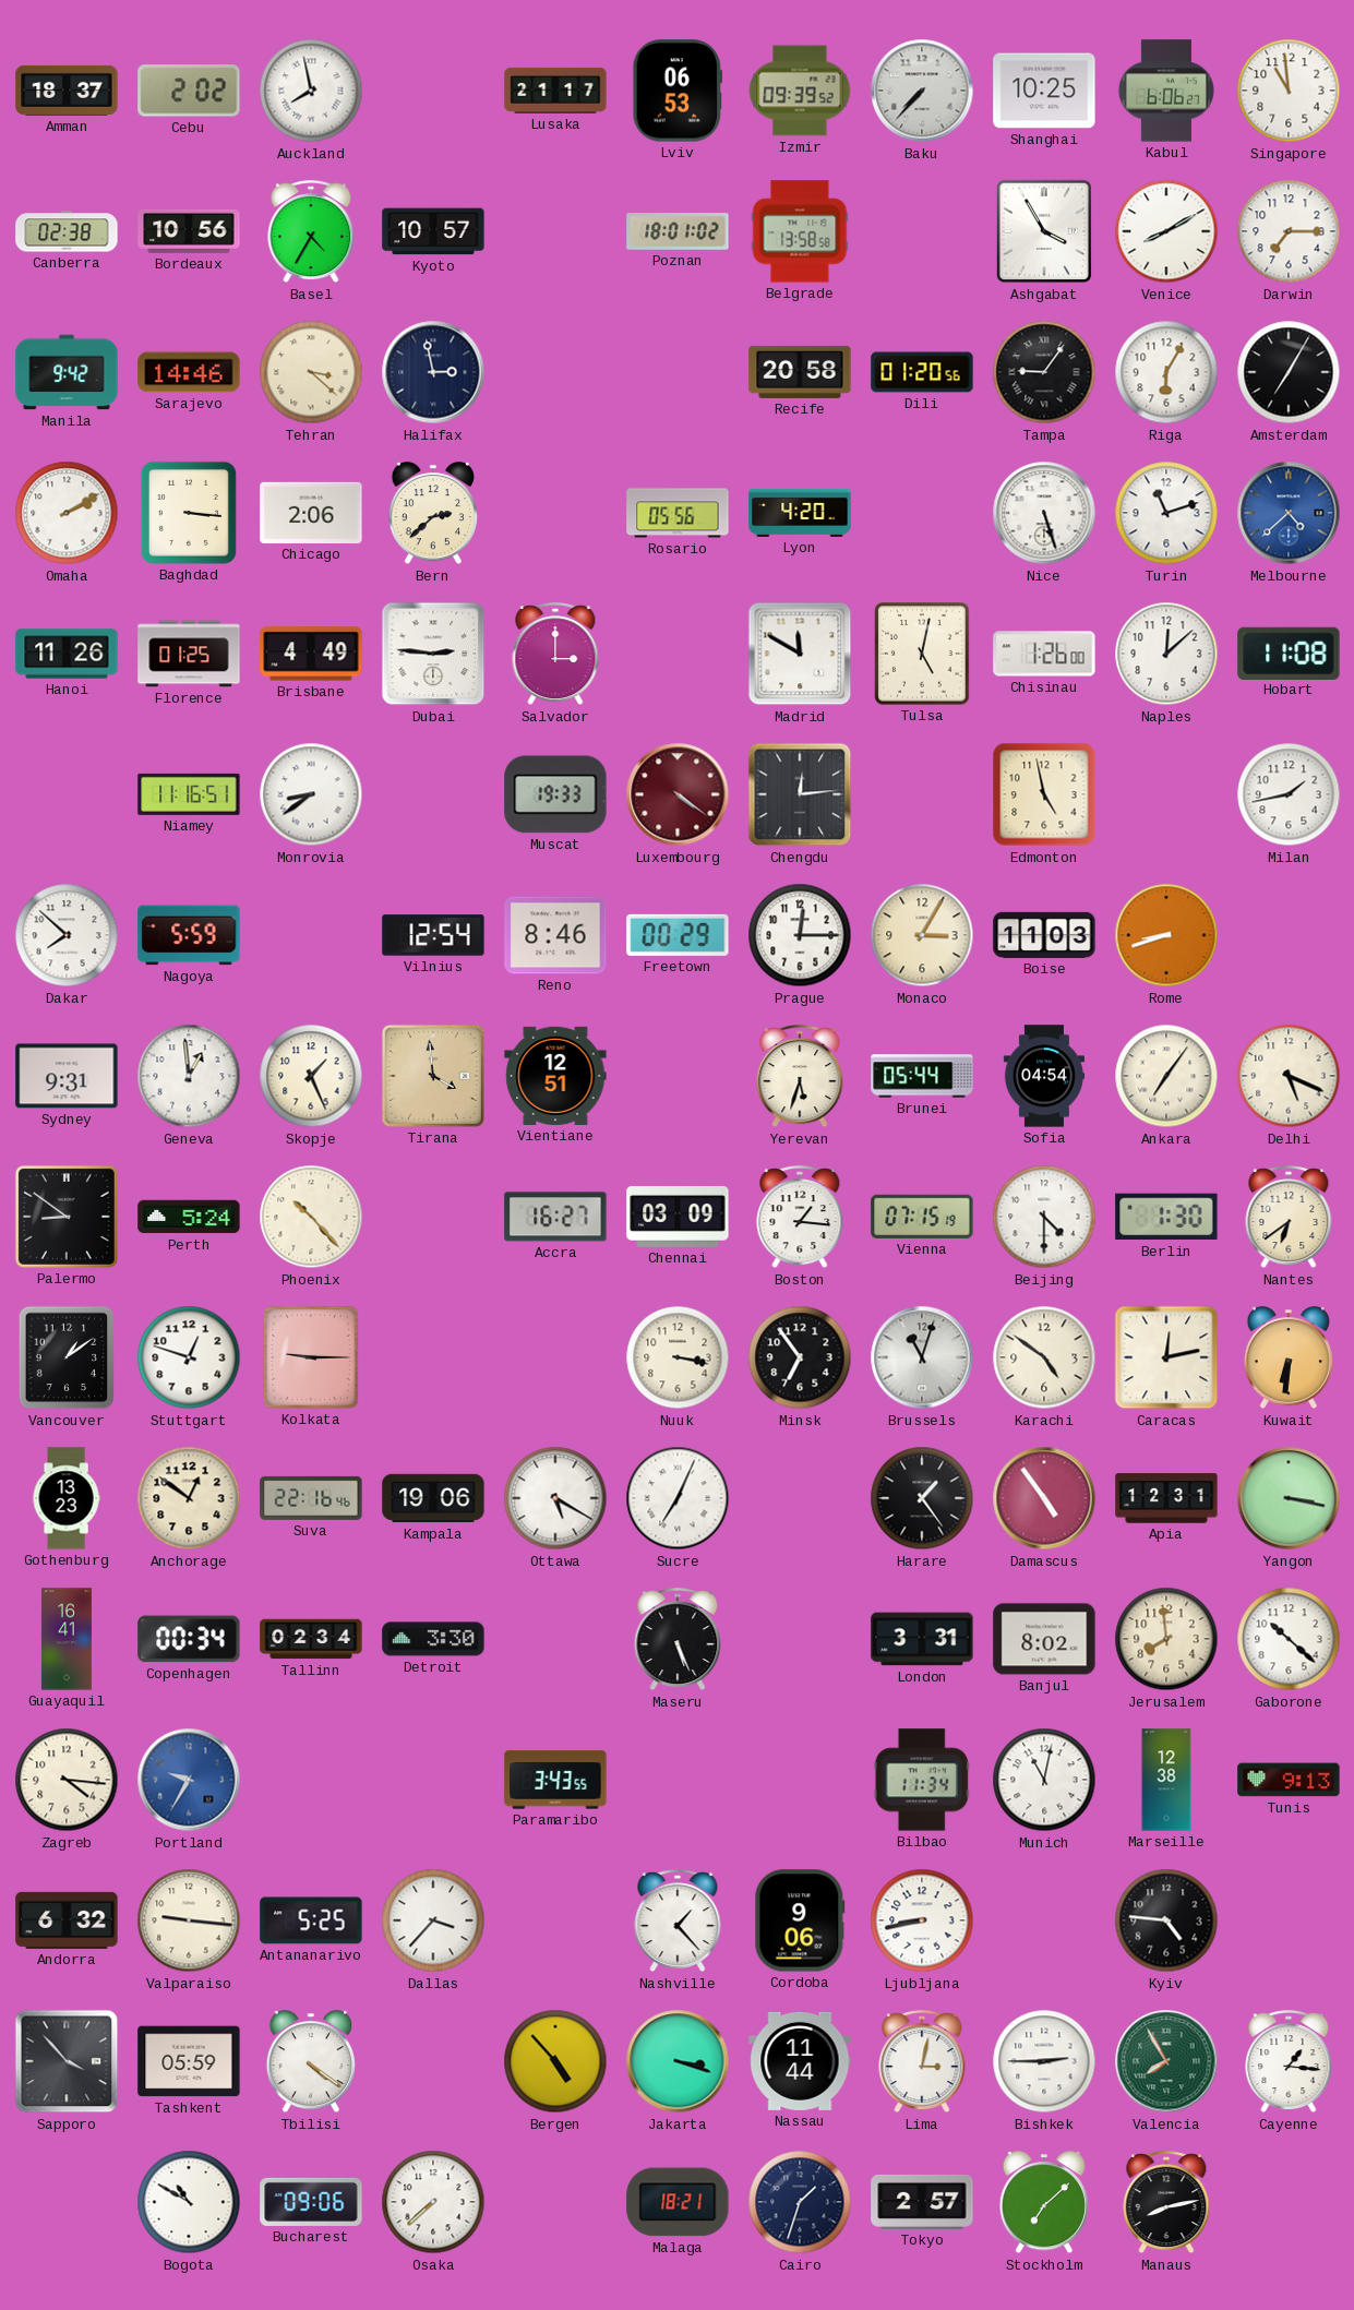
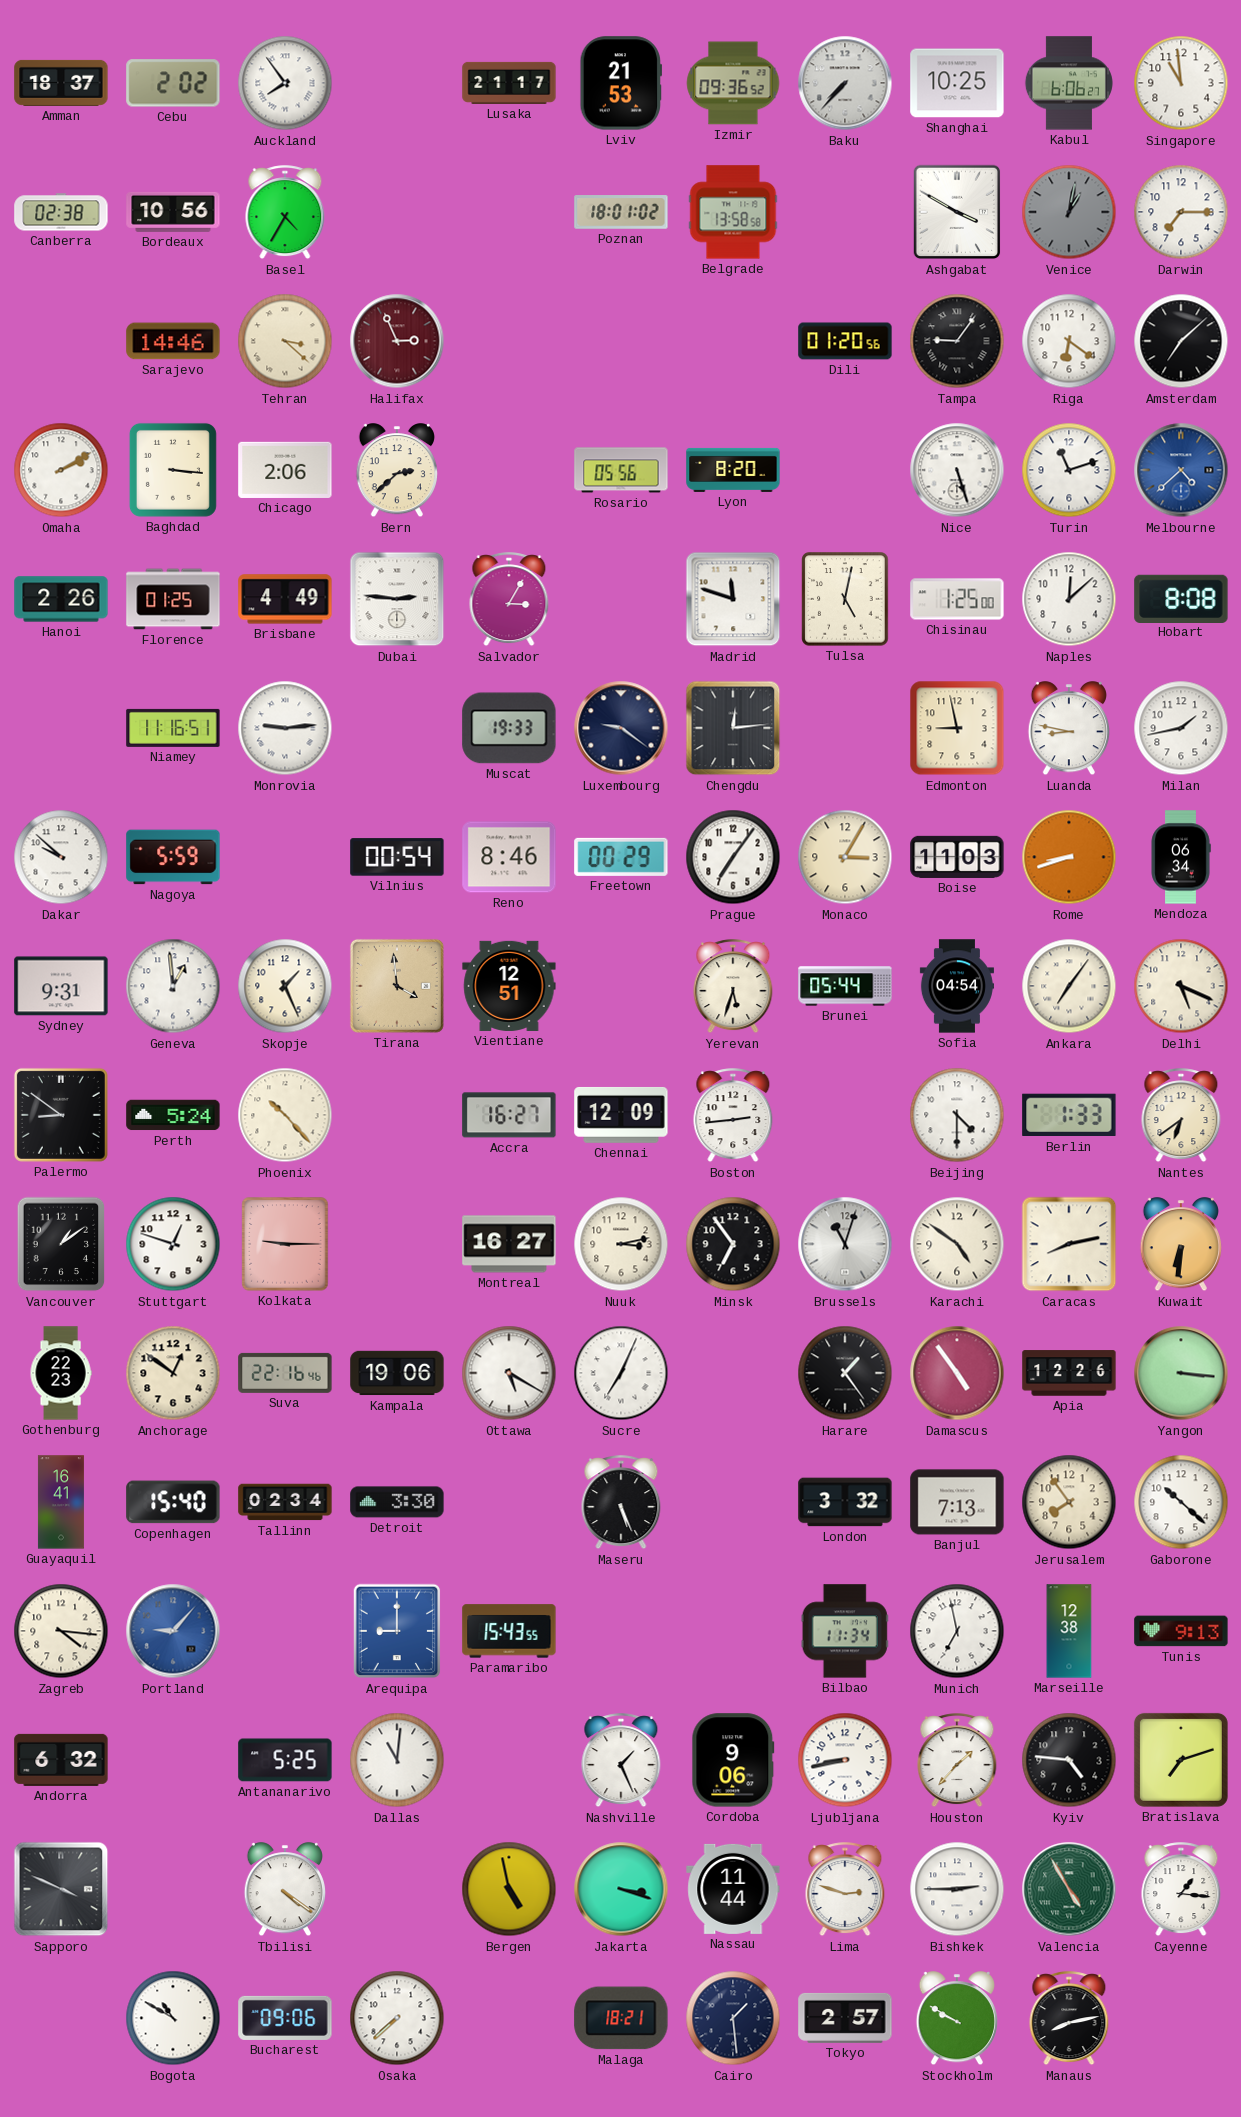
Auckland: 7:58 -> 7:54
Lviv: 06:53 -> 21:53
Izmir: 09:39 -> 09:36
Kyoto: 10:57 -> none
Ashgabat: 3:55 -> 3:50
Venice: 8:10 -> 1:02
Venice dial: white -> grey
Manila: 9:42 -> none
Halifax: 2:58 -> 2:56
Halifax dial: navy -> burgundy
Recife: 20:58 -> none
Riga: 6:05 -> 6:21
Amsterdam: 7:05 -> 7:08
Lyon: 4:20 -> 8:20
Hanoi: 11:26 -> 2:26
Salvador: 3:00 -> 3:05
Madrid: 11:50 -> 11:48
Chisinau: 1:26 -> 1:25
Hobart: 11:08 -> 8:08
Monrovia: 8:39 -> 9:14
Luxembourg: 4:21 -> 9:21
Luxembourg dial: burgundy -> navy
Edmonton: 4:58 -> 8:58
Luanda: none -> 8:47
Dakar: 7:52 -> 9:52
Vilnius: 12:54 -> 00:54
Prague: 12:15 -> 7:06
Mendoza: none -> 06:34
Chennai: 03:09 -> 12:09
Boston: 1:16 -> 2:44
Vienna: 07:15 -> none
Berlin: 1:30 -> 1:33
Montreal: none -> 16:27
Nuuk: 3:17 -> 3:13
Caracas: 12:13 -> 8:13
Gothenburg: 13:23 -> 22:23
Apia: 12:31 -> 12:26
Yangon: 3:17 -> 3:16
Copenhagen: 00:34 -> 15:40
London: 3:31 -> 3:32
Banjul: 8:02 -> 7:13
Jerusalem: 7:59 -> 7:54
Portland: 9:35 -> 9:07
Arequipa: none -> 9:00
Paramaribo: 3:43 -> 15:43
Munich: 11:02 -> 6:58
Valparaiso: 9:16 -> none
Dallas: 3:37 -> 11:01
Nashville: 1:23 -> 1:26
Houston: none -> 1:37
Bratislava: none -> 7:12
Sapporo: 3:53 -> 3:49
Tashkent: 05:59 -> none
Bergen: 4:53 -> 4:58
Lima: 3:02 -> 2:48
Valencia: 7:55 -> 4:55
Cairo: 1:33 -> 1:29
Stockholm: 7:08 -> 9:50
